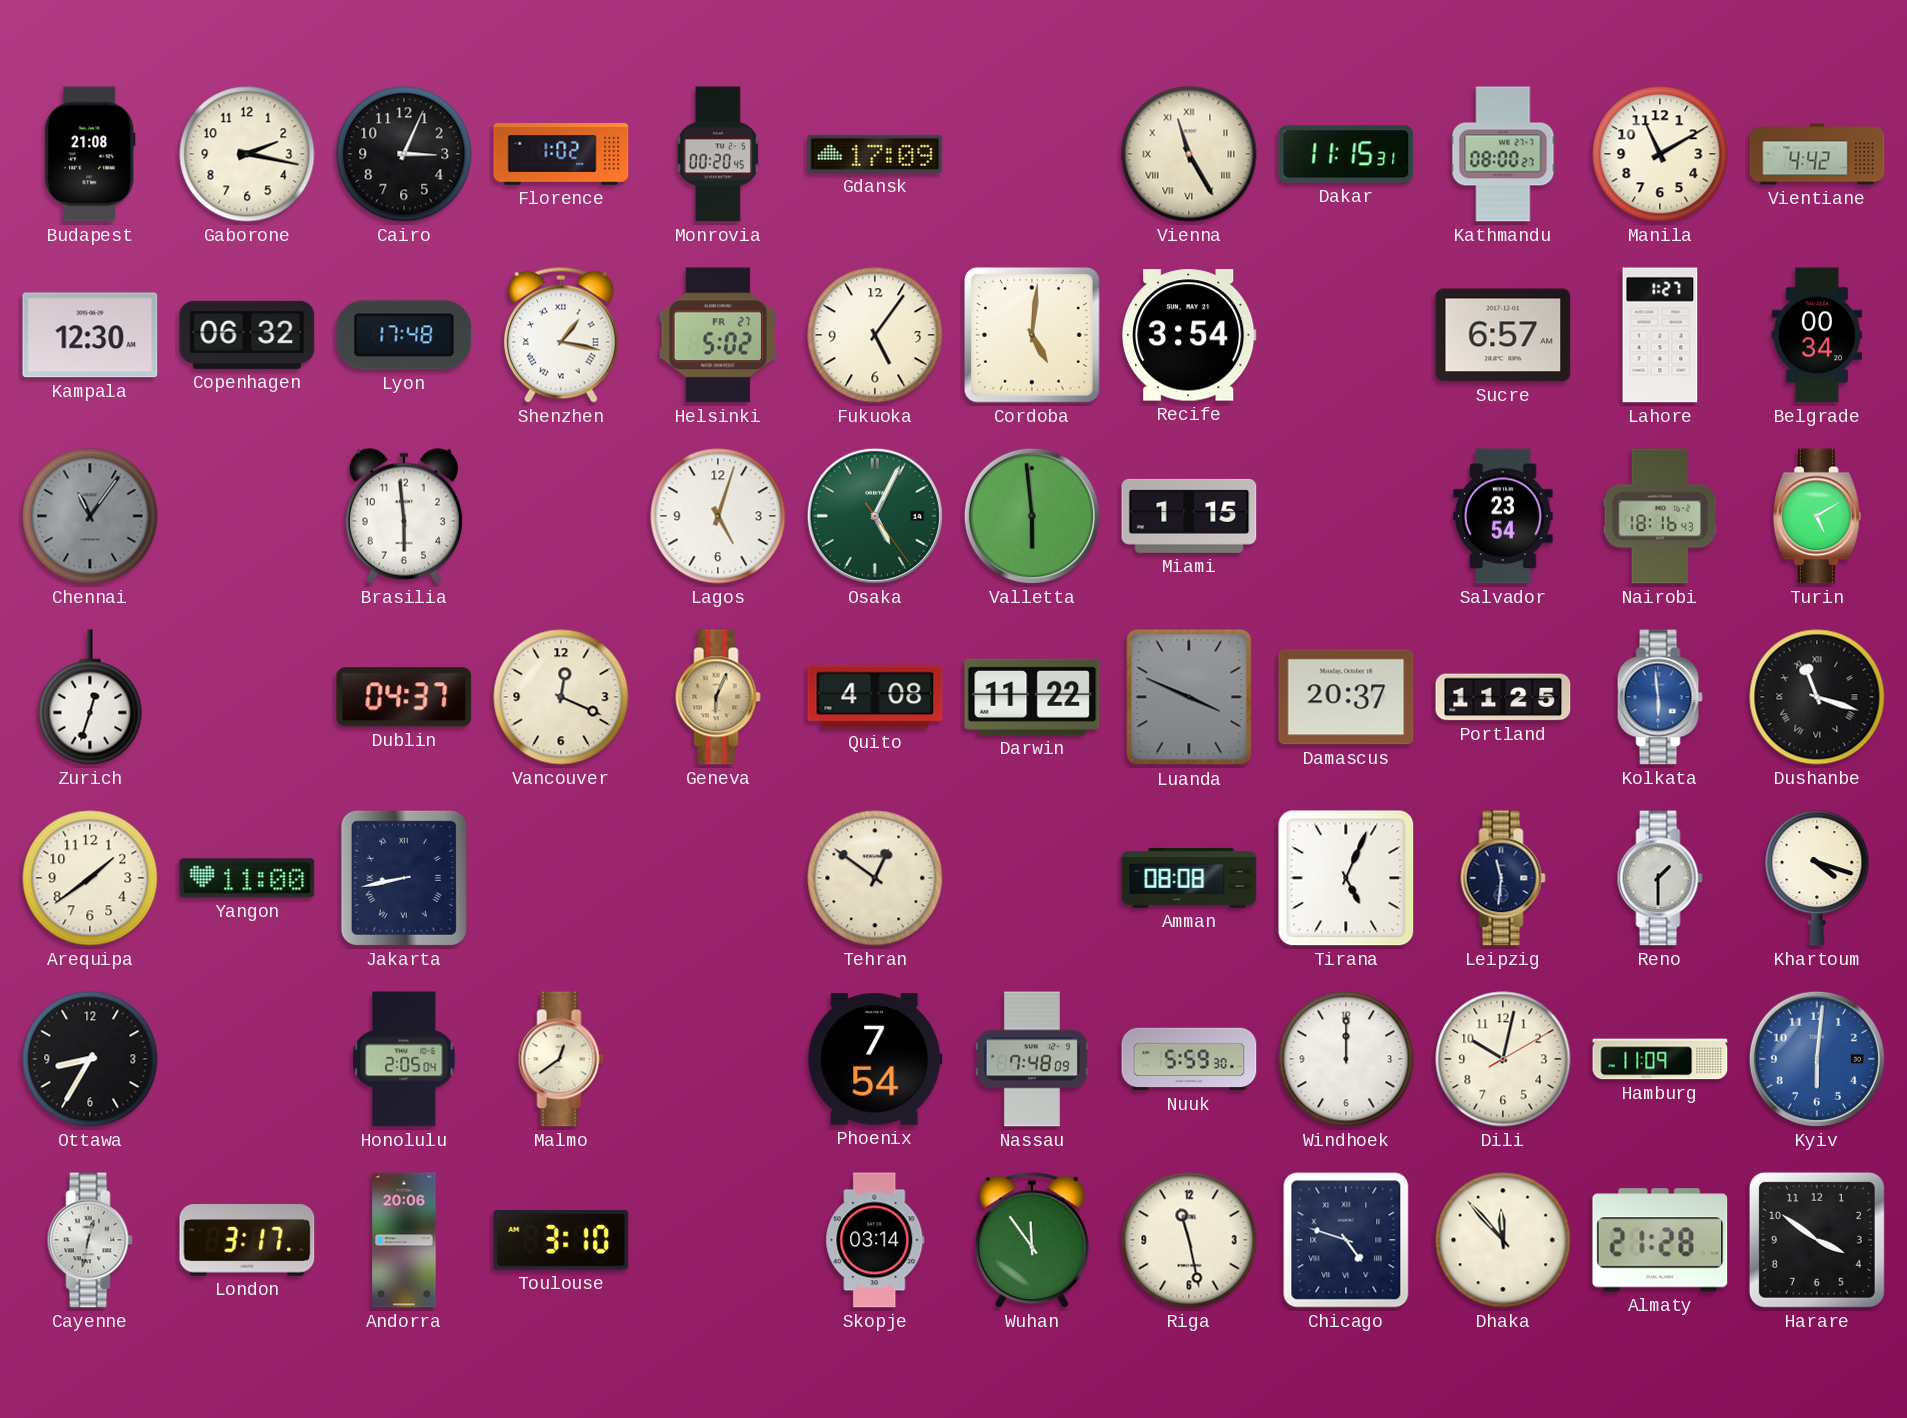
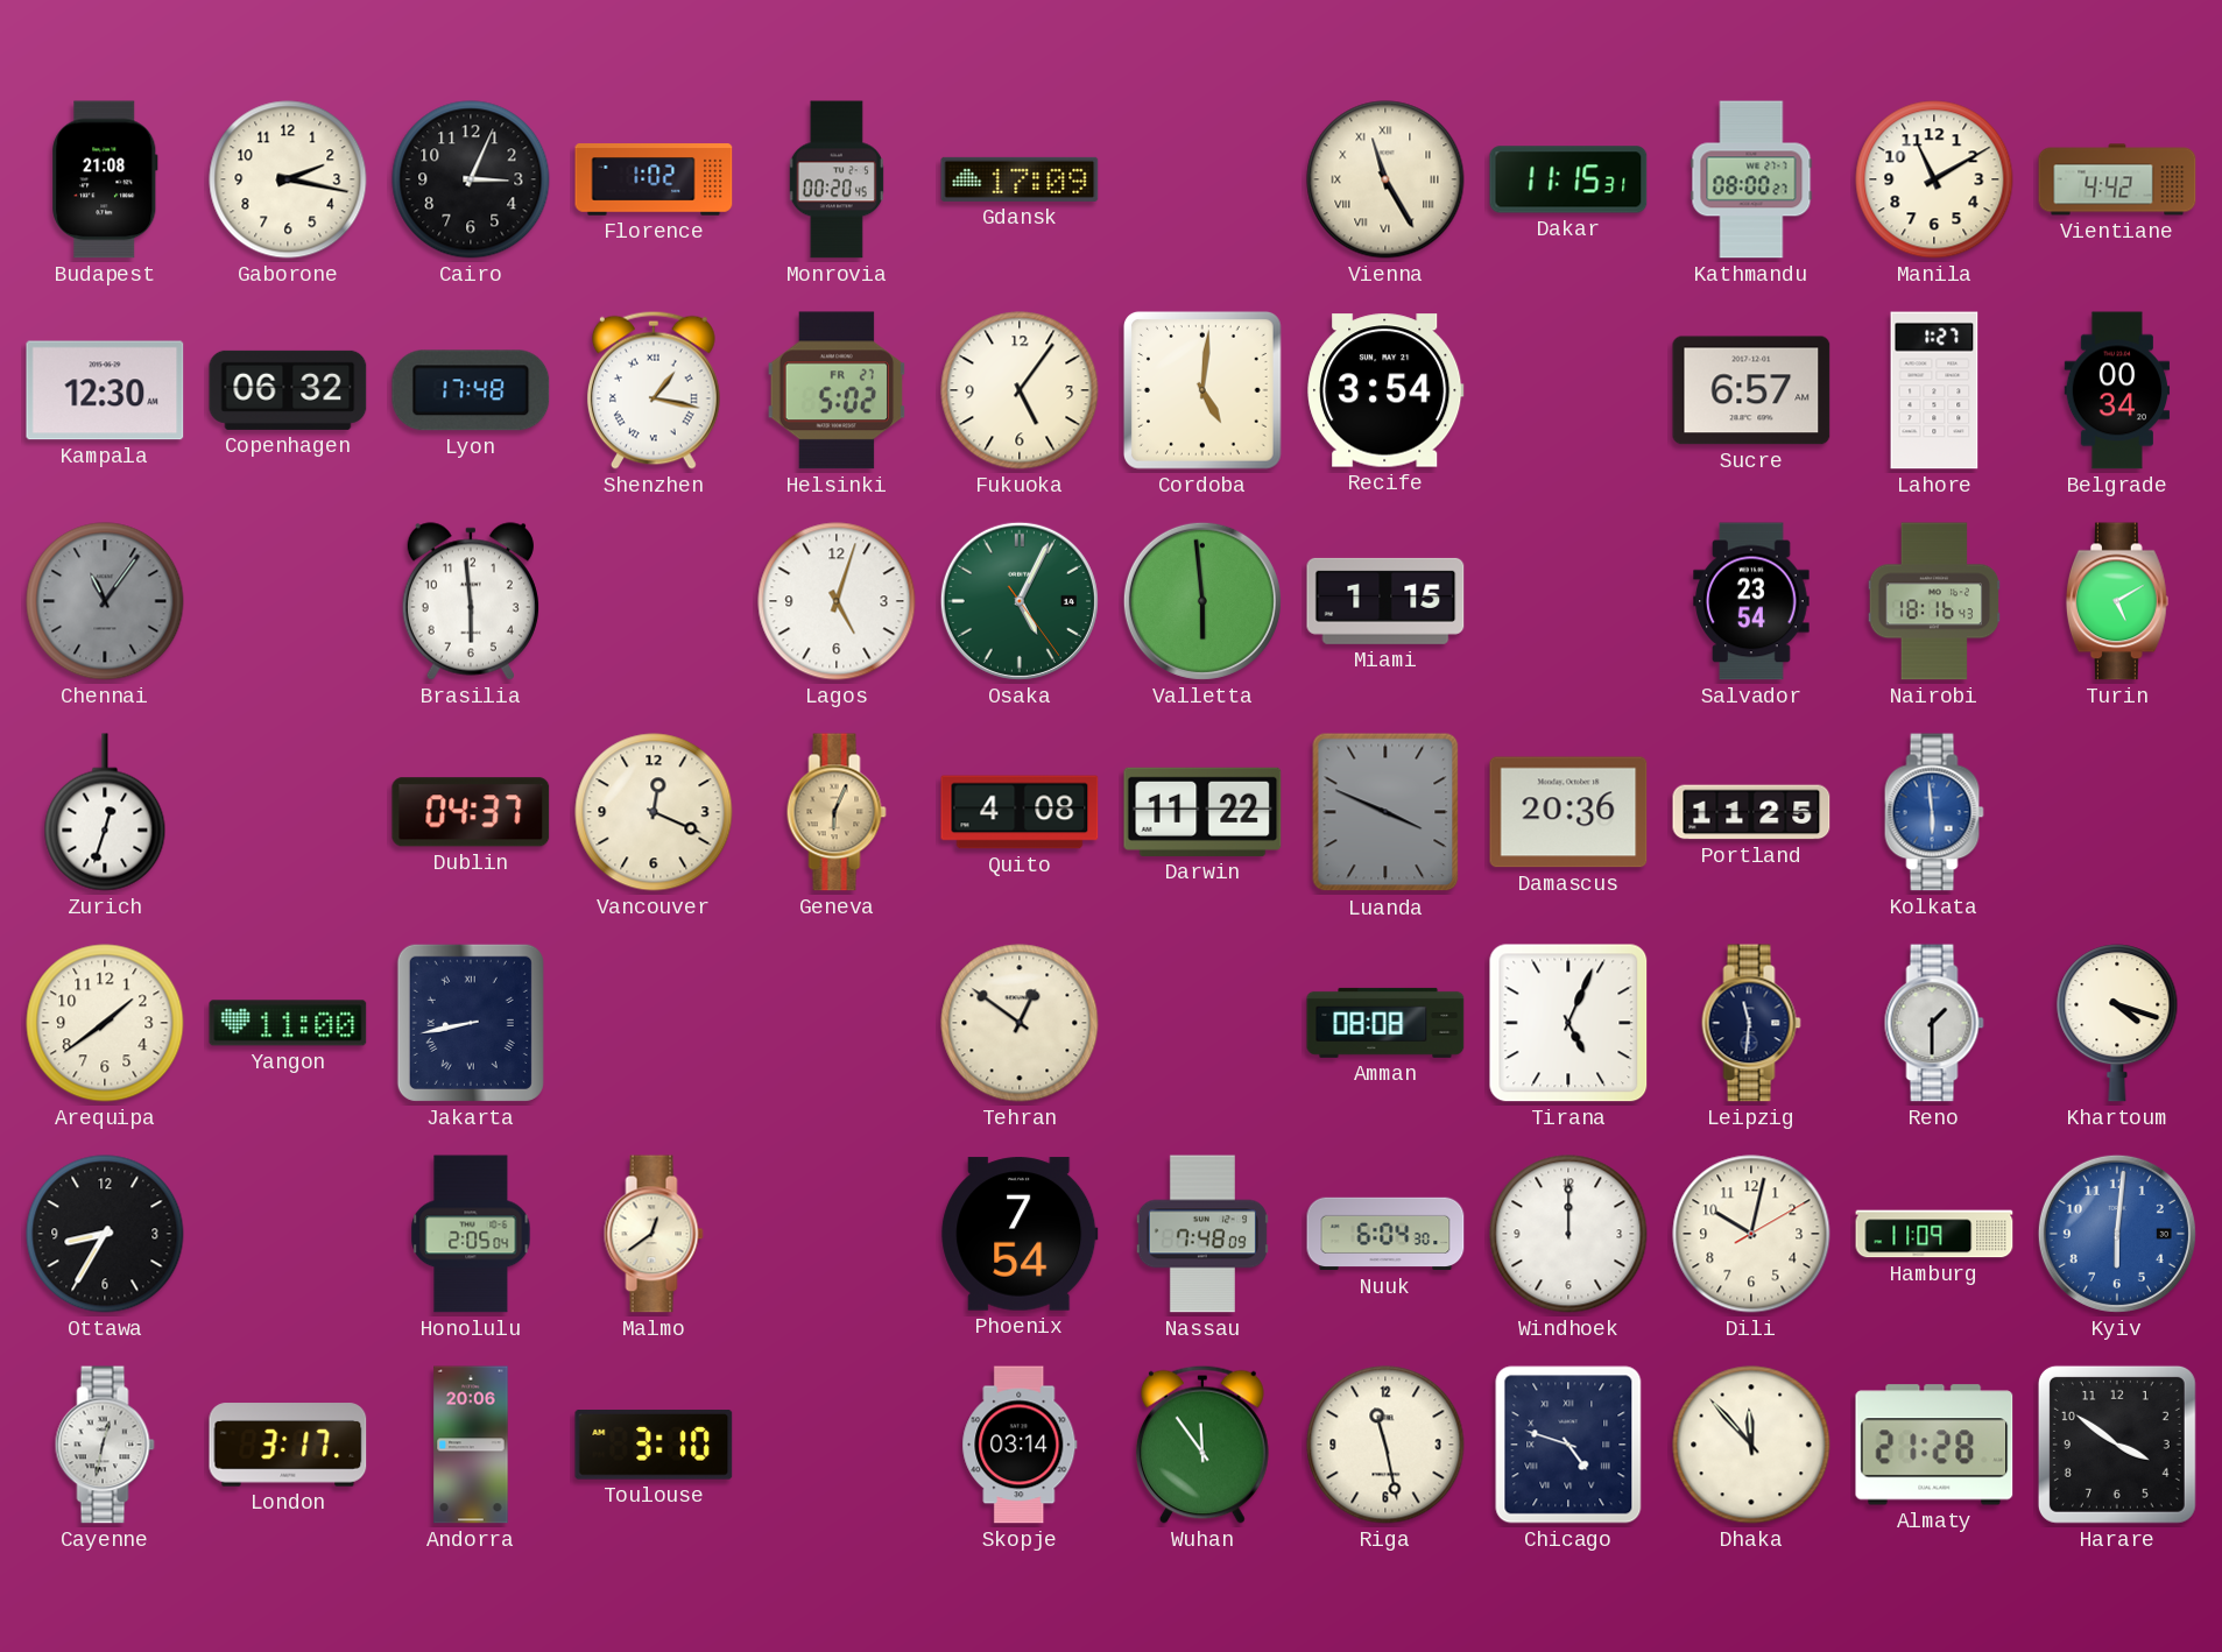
Damascus: 20:37 -> 20:36
Dushanbe: 11:18 -> none
Nuuk: 5:59 -> 6:04
